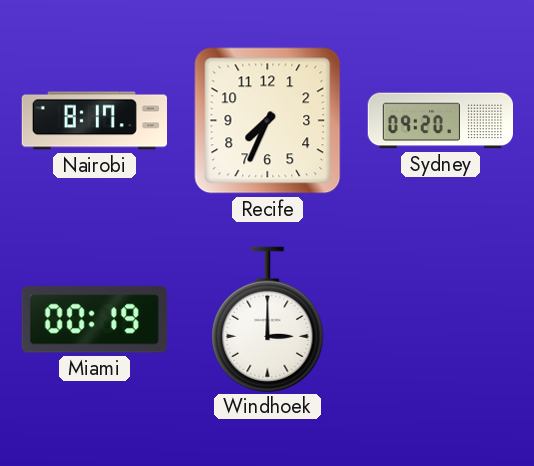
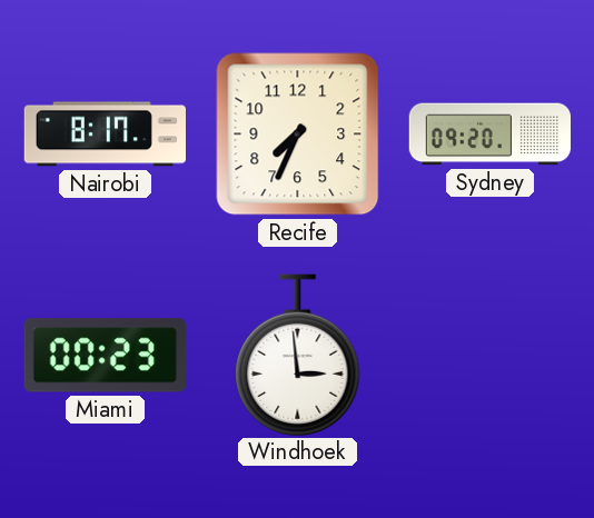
Miami: 00:19 -> 00:23
Windhoek: 3:00 -> 2:59
